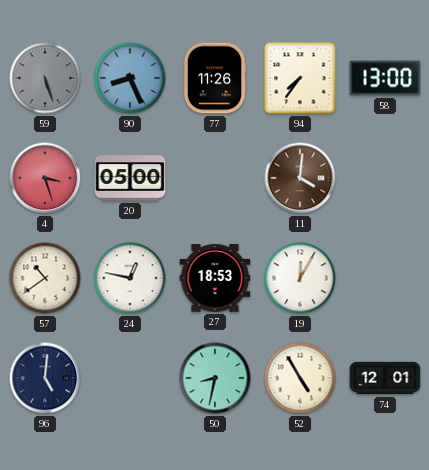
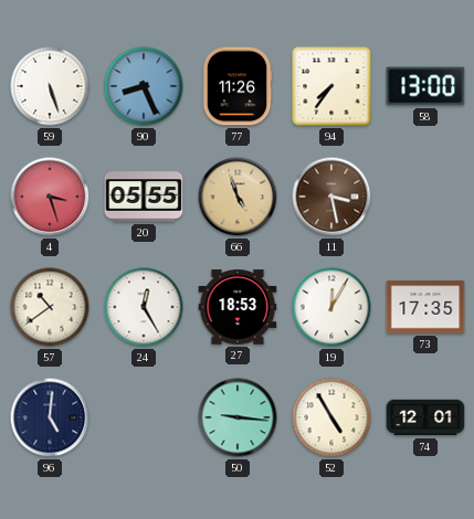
59 dial: grey -> white
20: 05:00 -> 05:55
66: none -> 4:57
11: 4:01 -> 3:28
24: 12:47 -> 12:25
73: none -> 17:35
50: 8:32 -> 9:16
